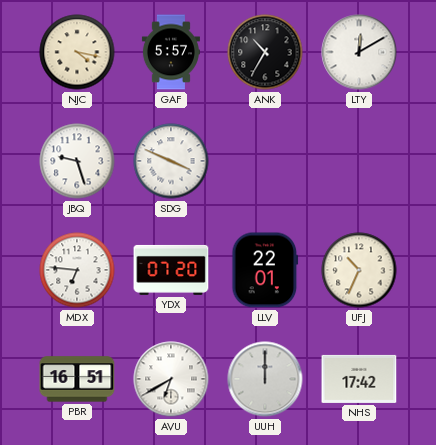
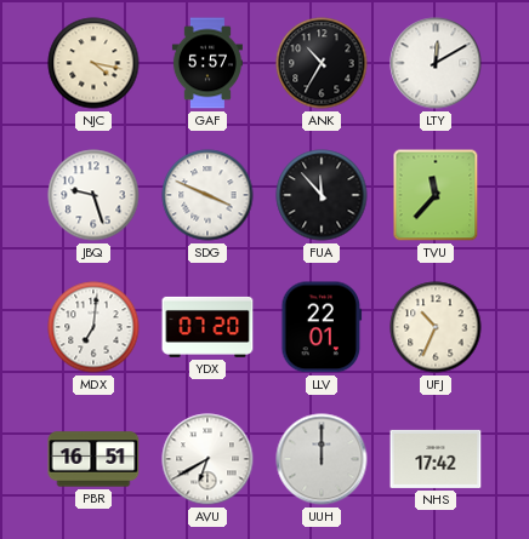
FUA: none -> 11:53
TVU: none -> 11:37
MDX: 6:46 -> 7:01
